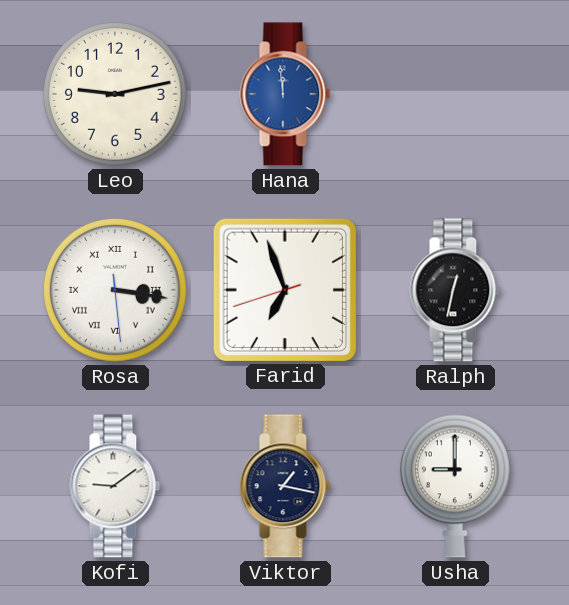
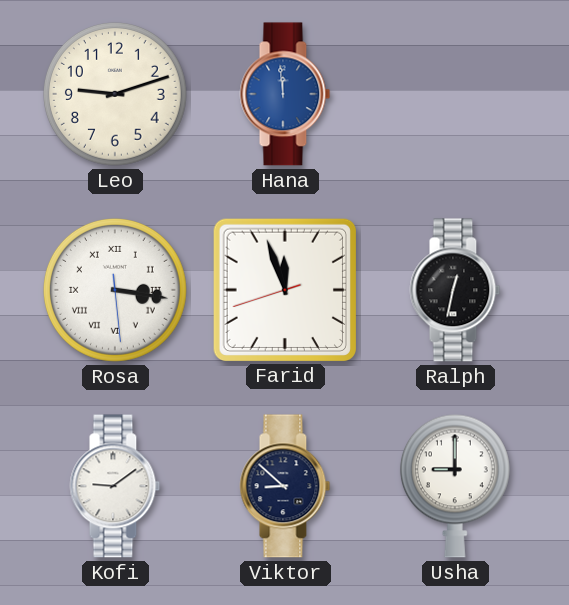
Leo: 9:13 -> 9:12
Farid: 6:56 -> 11:56
Viktor: 1:17 -> 8:52
